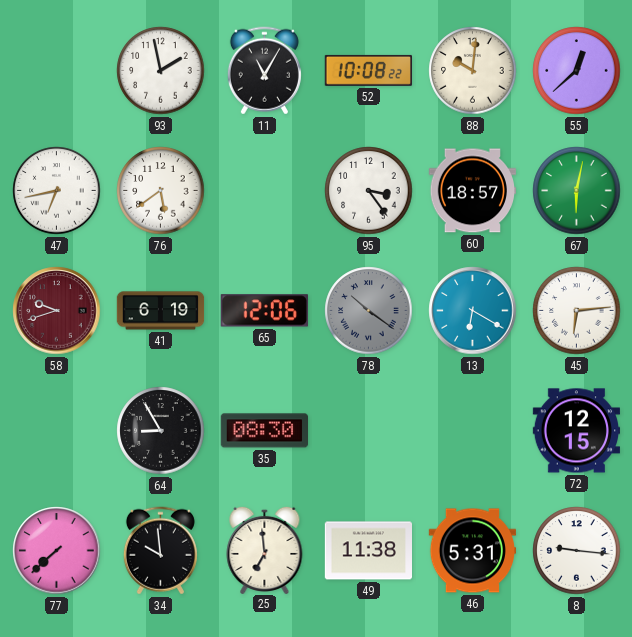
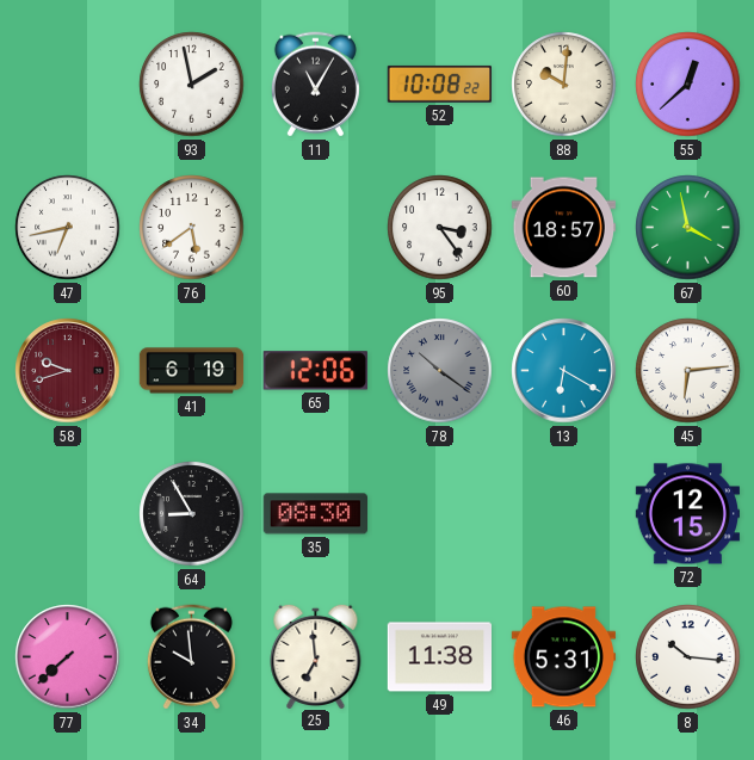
67: 6:02 -> 3:58
8: 9:16 -> 10:16
